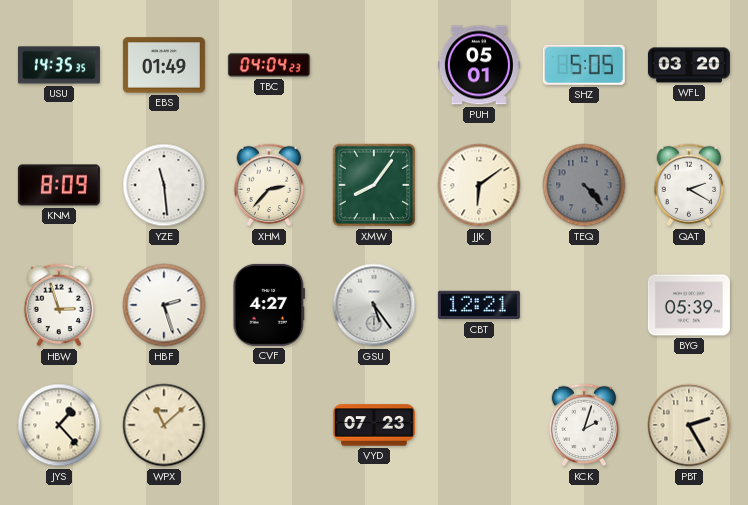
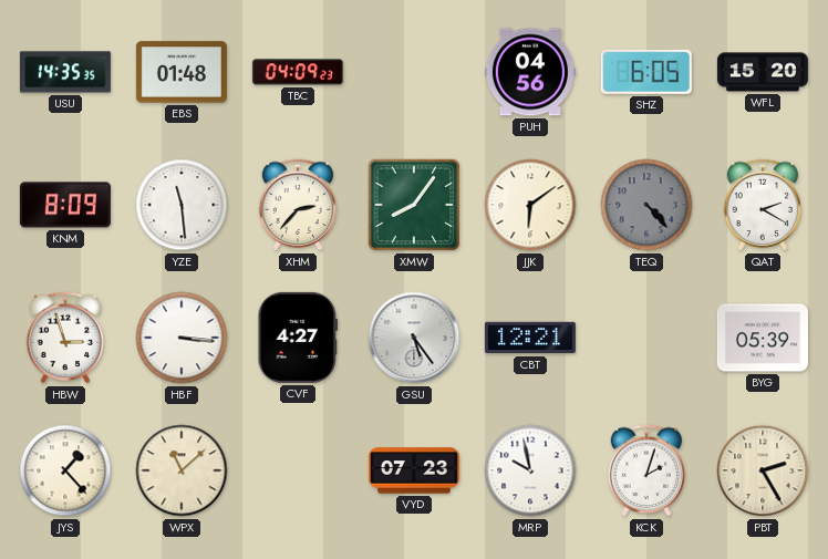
EBS: 01:49 -> 01:48
TBC: 04:04 -> 04:09
PUH: 05:01 -> 04:56
SHZ: 5:05 -> 6:05
WFL: 03:20 -> 15:20
HBF: 2:27 -> 3:16
MRP: none -> 9:58
